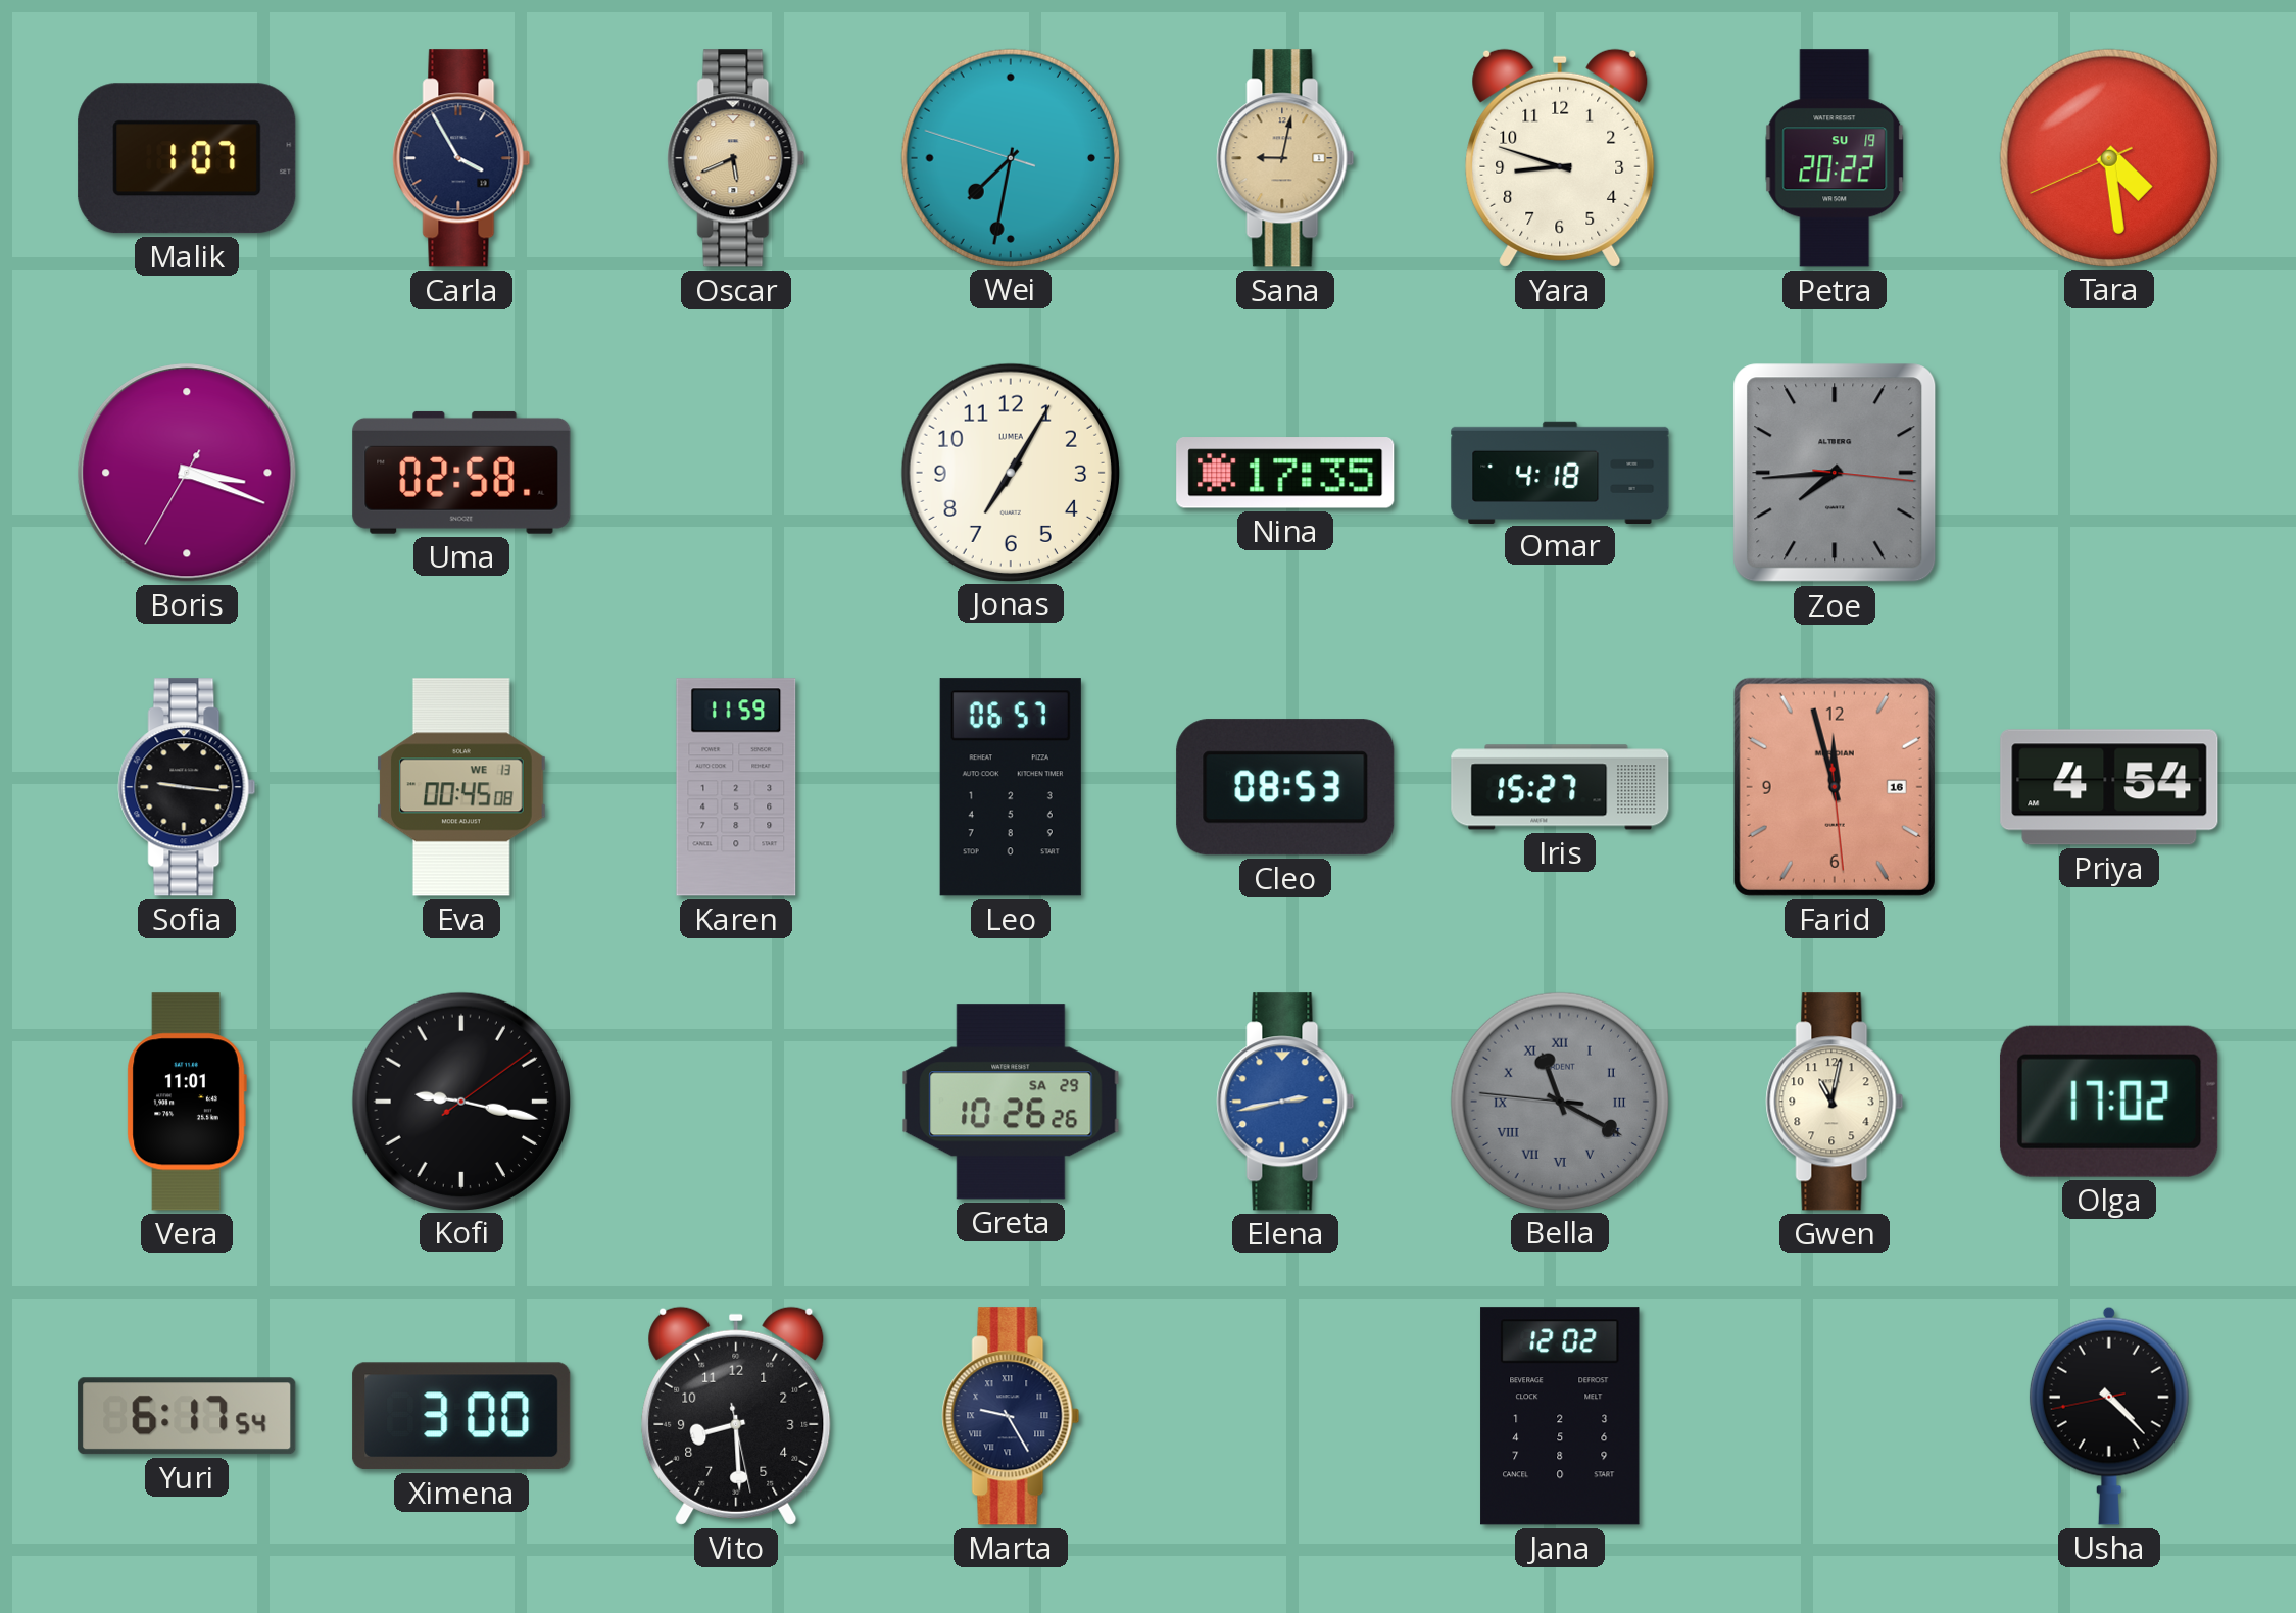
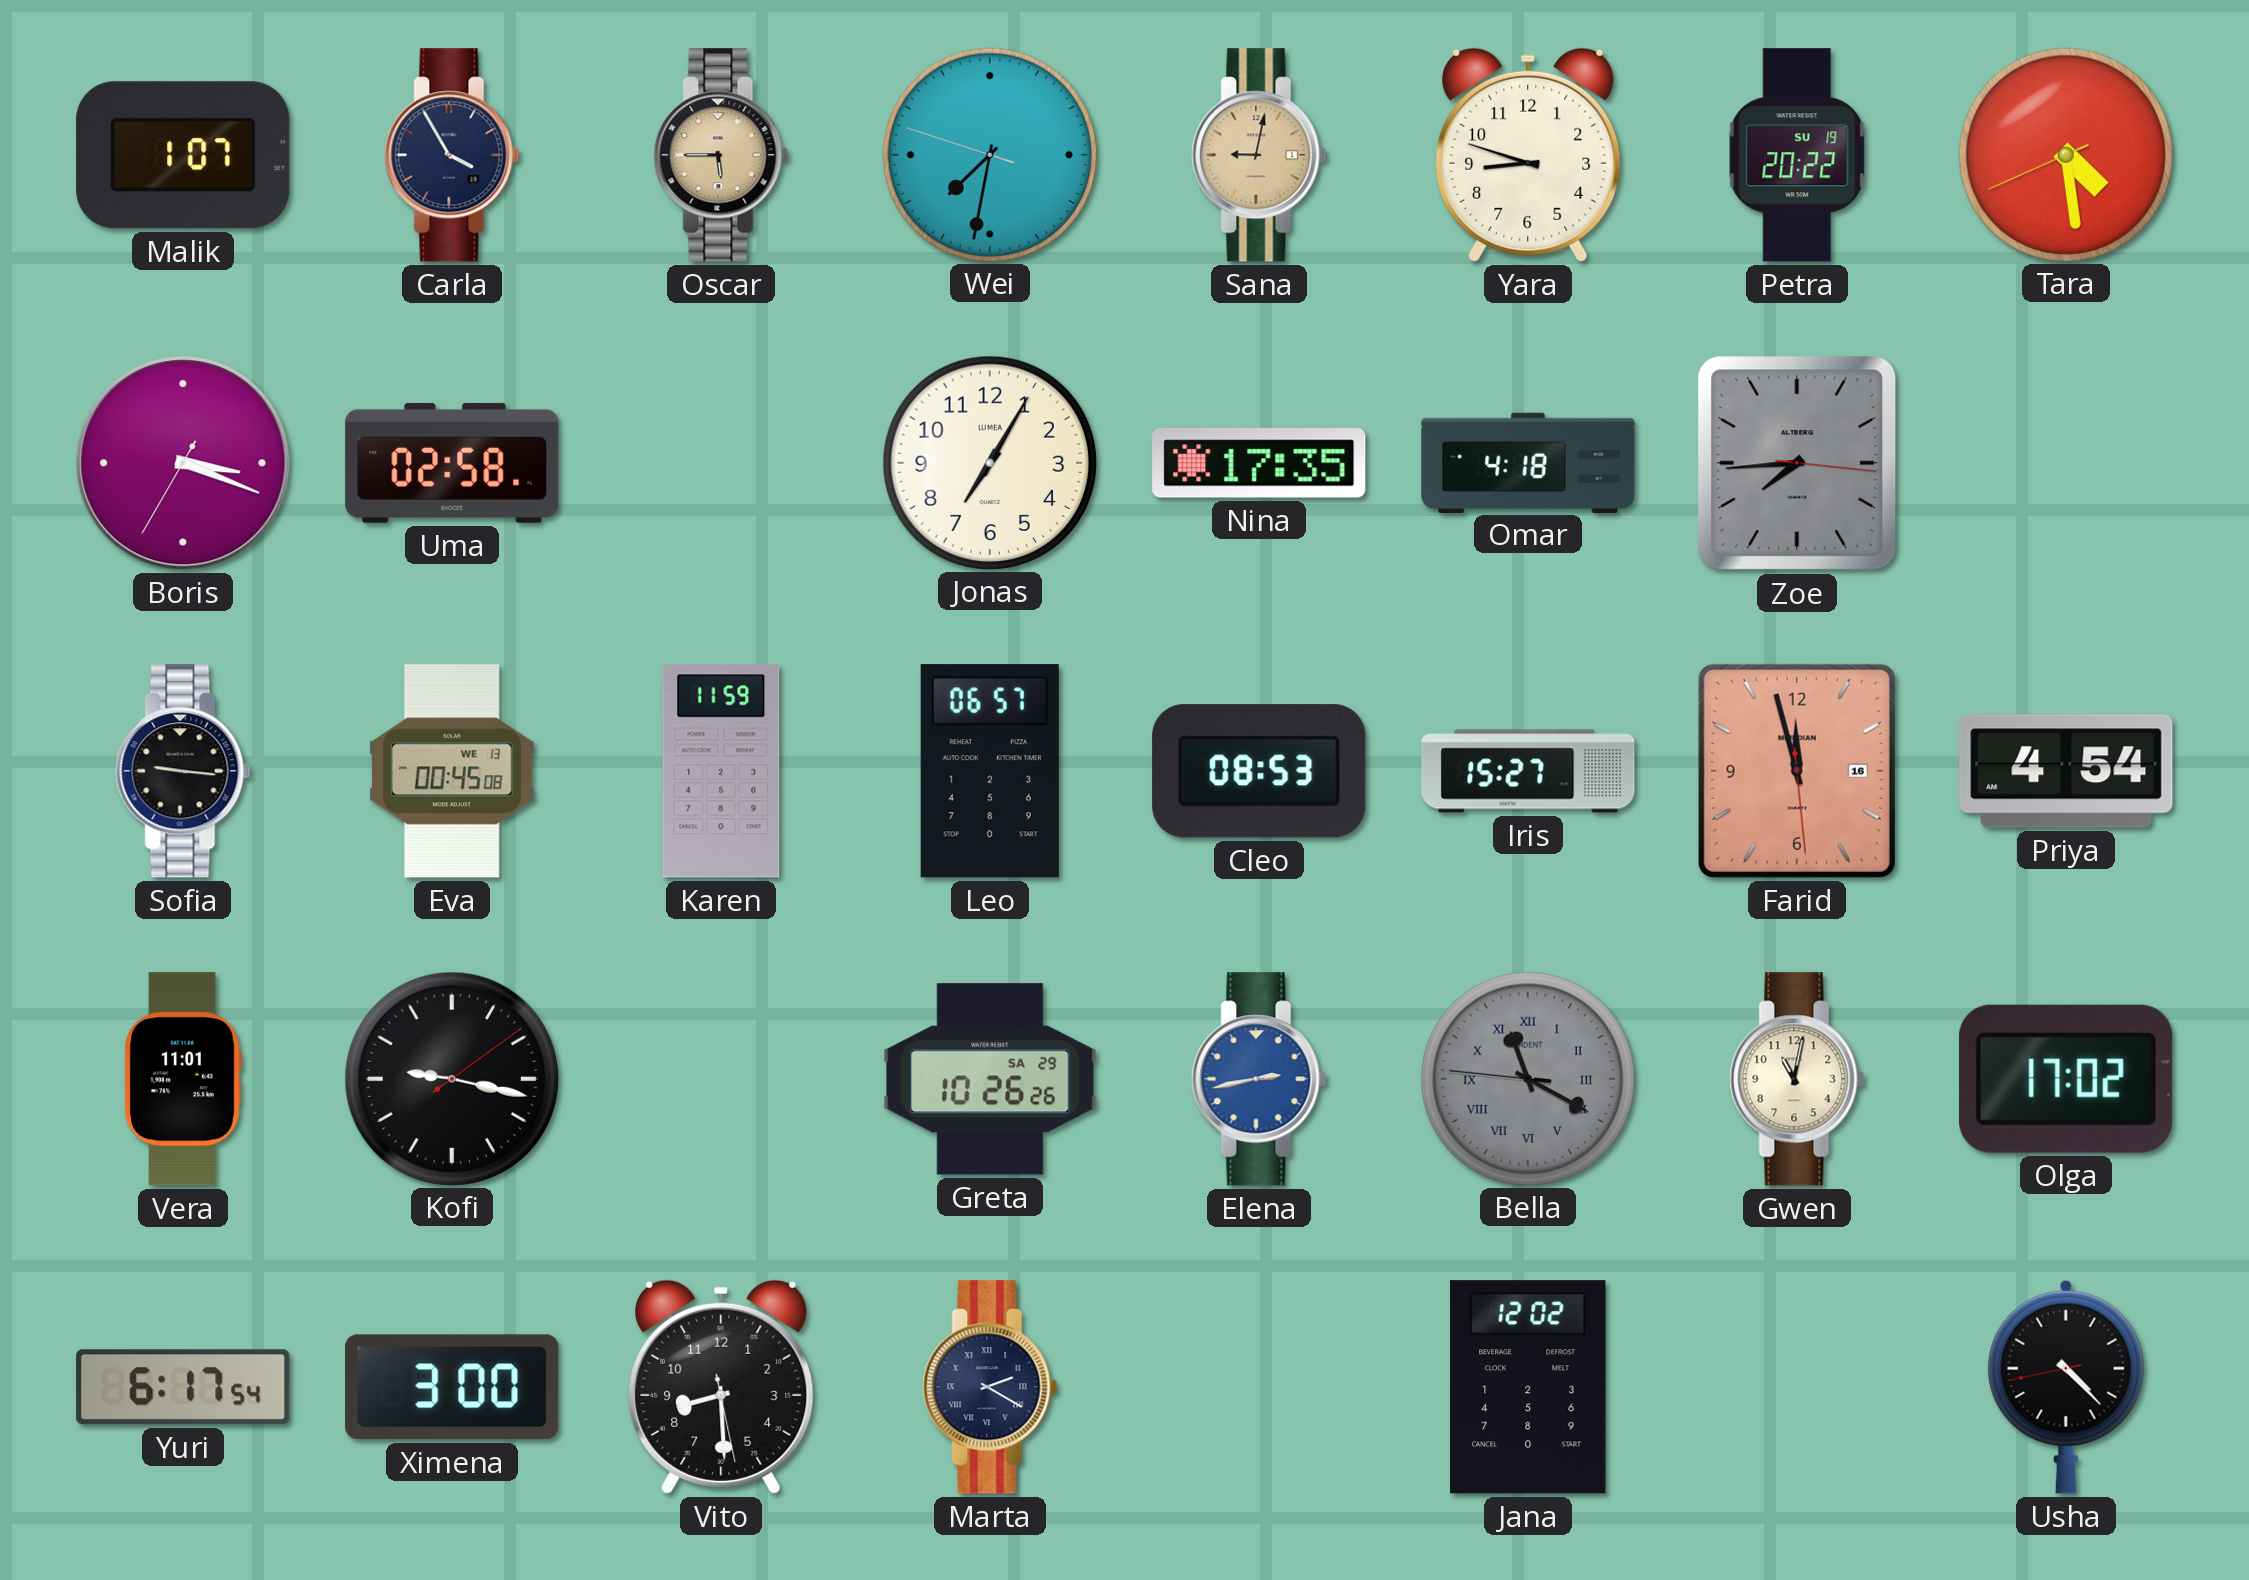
Oscar: 5:41 -> 5:45
Marta: 9:25 -> 2:20
